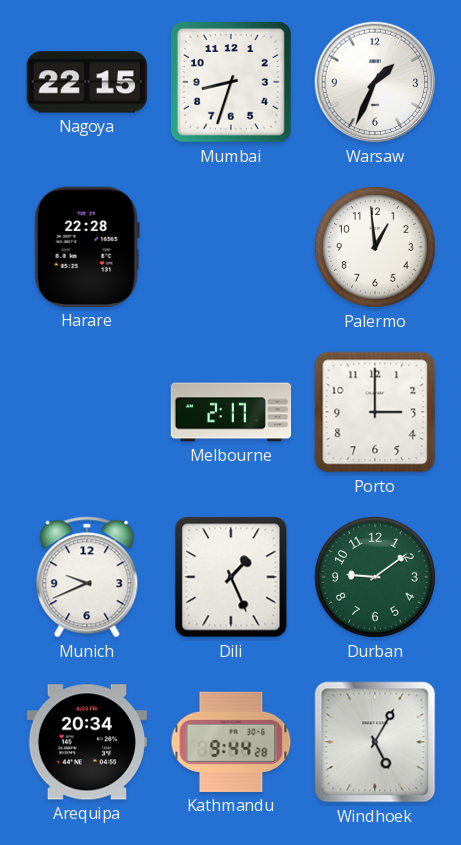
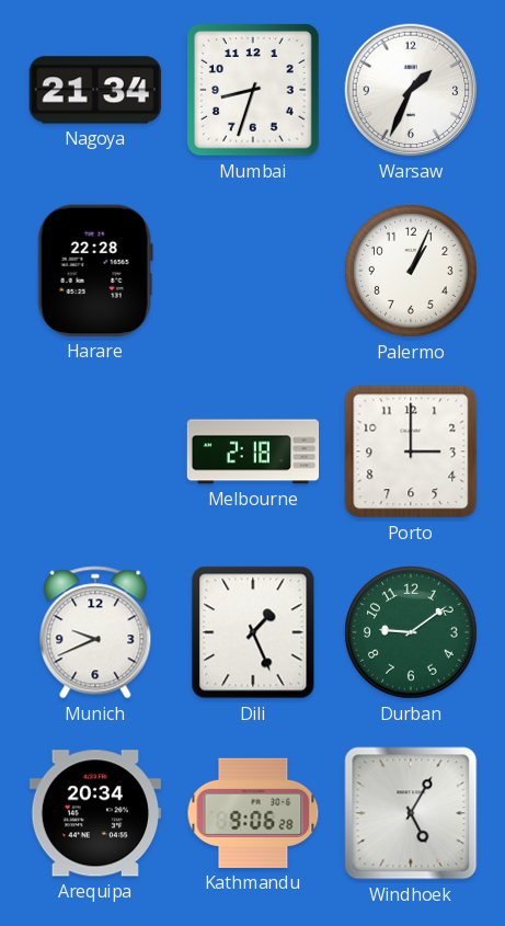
Nagoya: 22:15 -> 21:34
Palermo: 12:59 -> 1:04
Melbourne: 2:17 -> 2:18
Kathmandu: 9:44 -> 9:06
